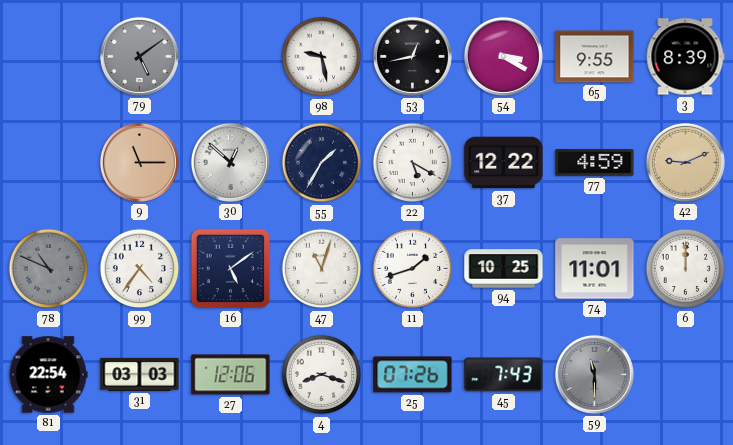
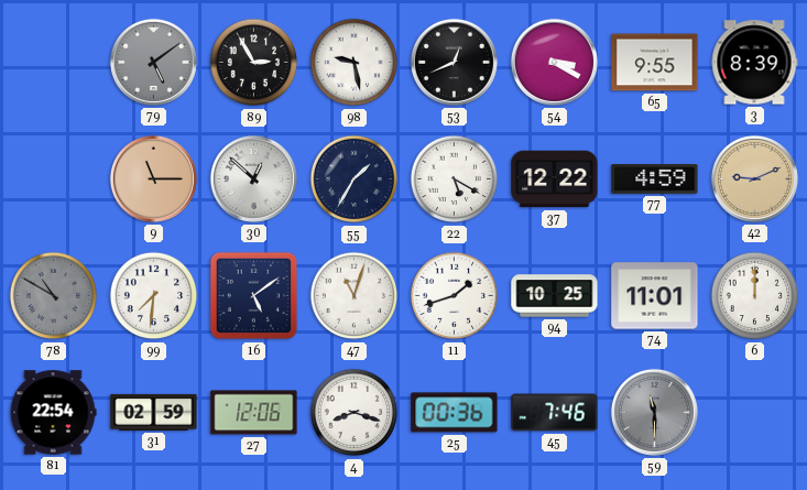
89: none -> 2:55
53: 12:43 -> 12:41
78: 10:49 -> 10:50
99: 4:36 -> 7:31
31: 03:03 -> 02:59
25: 07:26 -> 00:36
45: 7:43 -> 7:46
